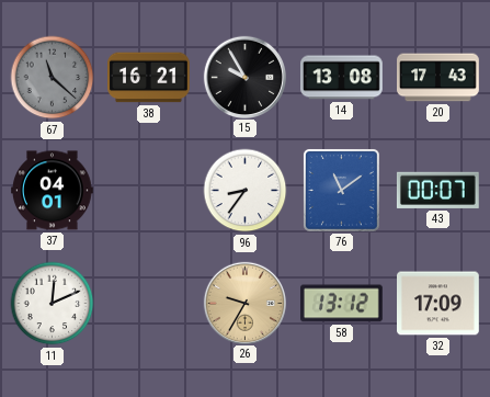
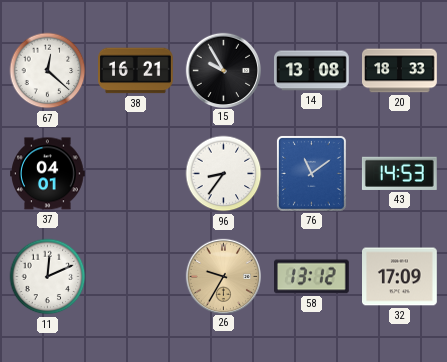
67: 11:22 -> 12:22
67 dial: grey -> white
20: 17:43 -> 18:33
43: 00:07 -> 14:53
